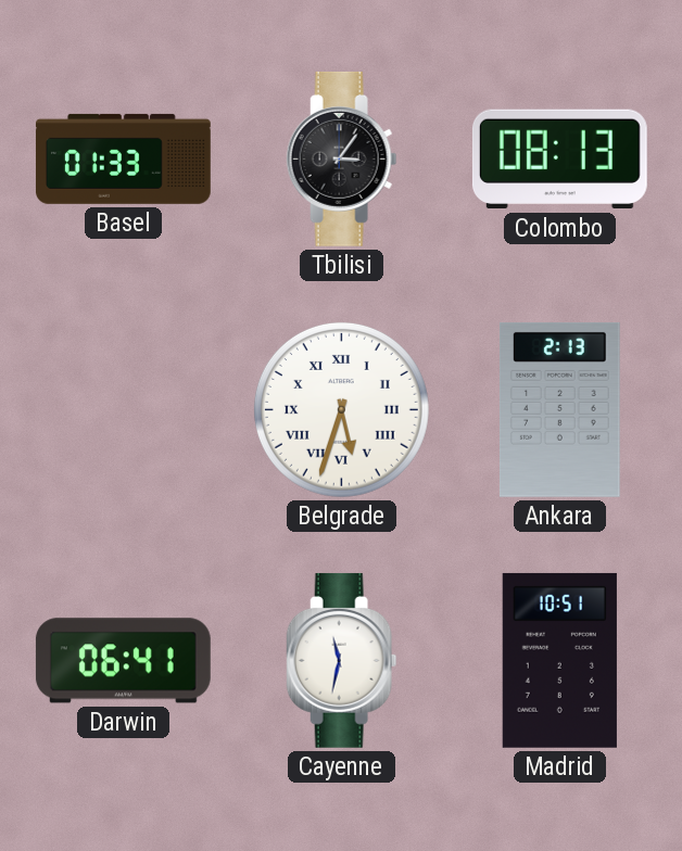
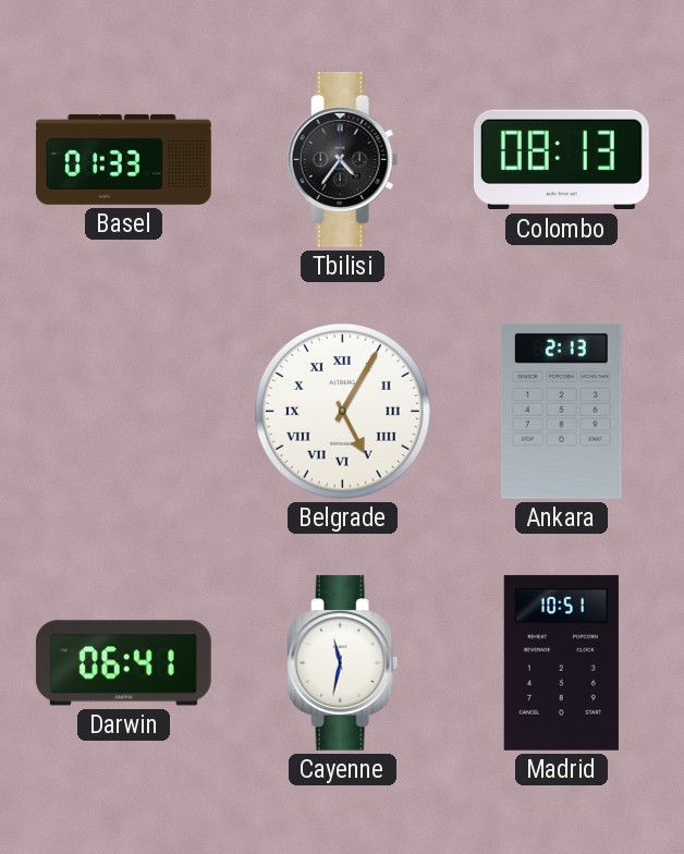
Tbilisi: 3:06 -> 4:36
Belgrade: 5:33 -> 5:05
